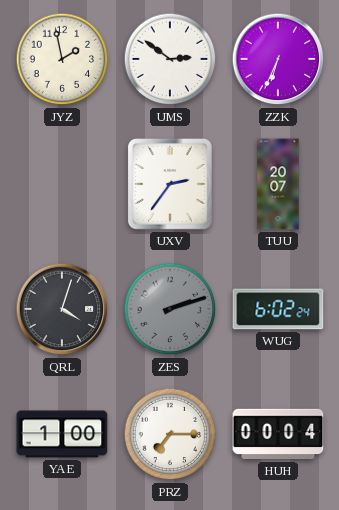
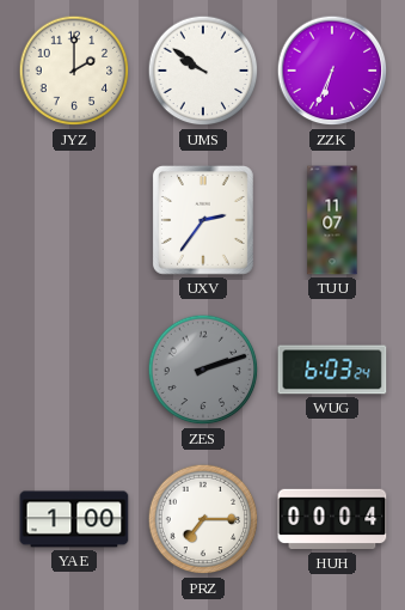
JYZ: 1:58 -> 2:00
UMS: 2:51 -> 9:51
TUU: 20:07 -> 11:07
QRL: 4:03 -> none
WUG: 6:02 -> 6:03
